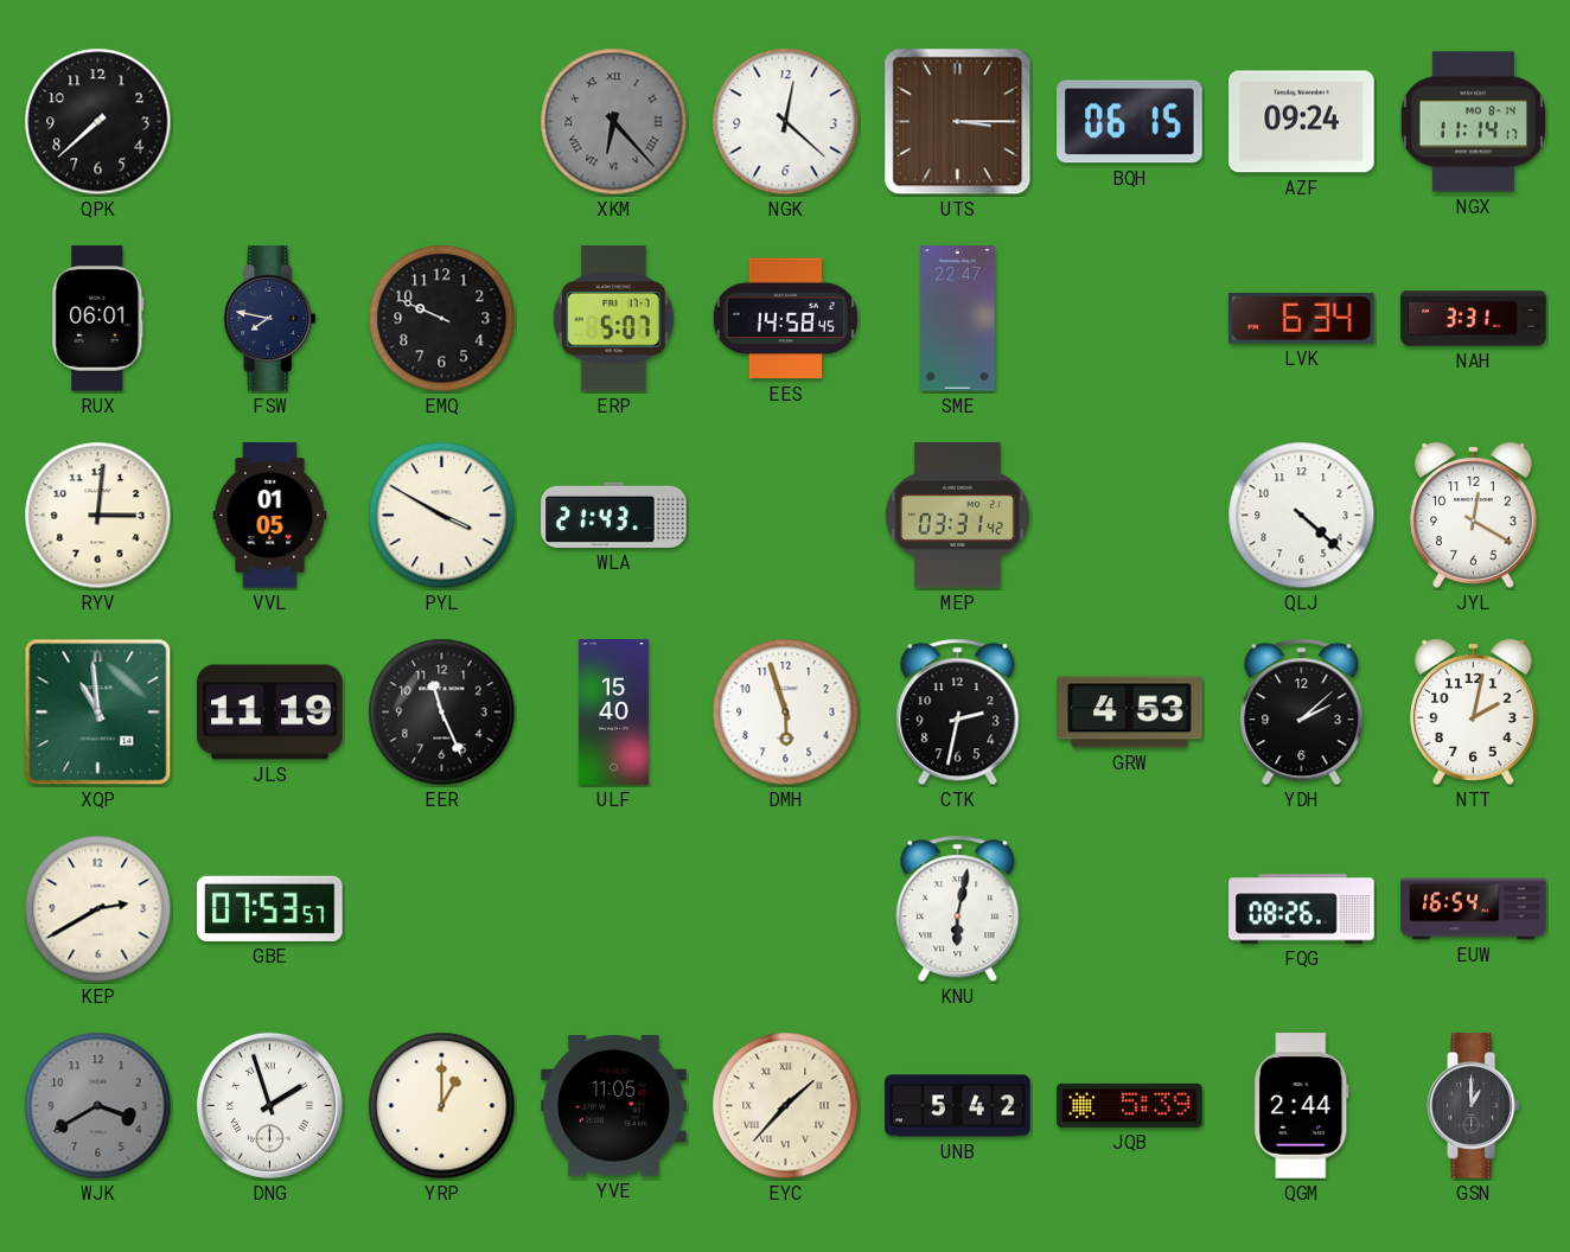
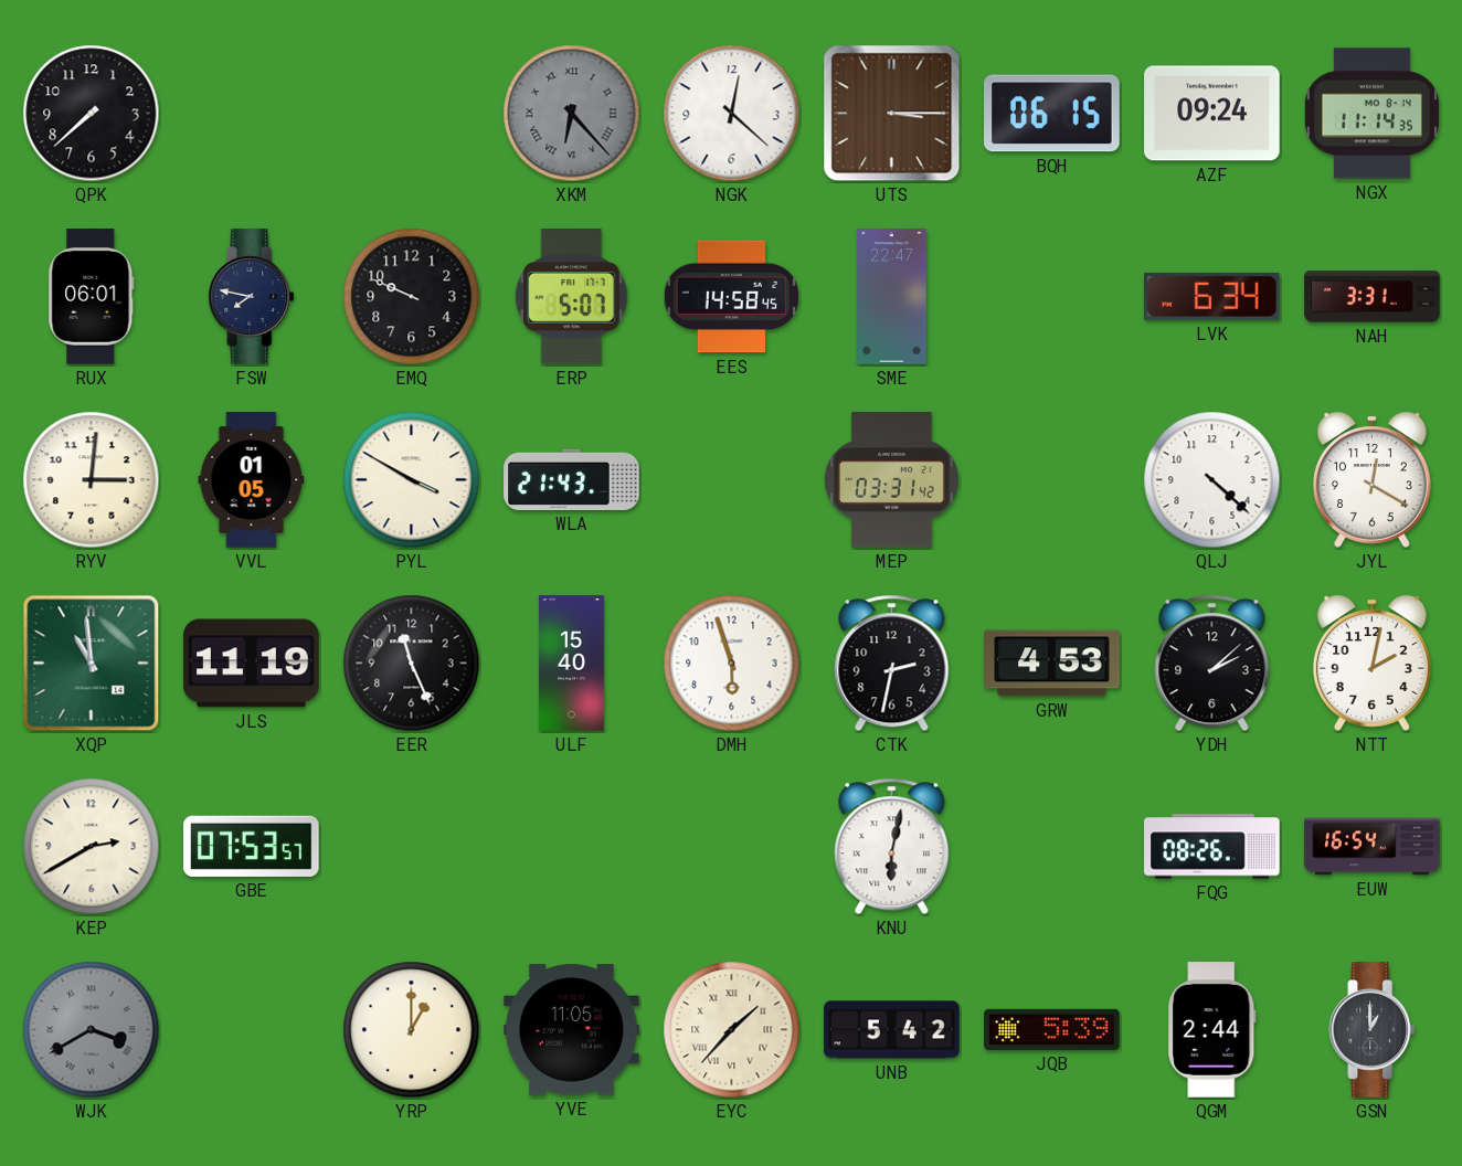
NGX: 11:14:17 -> 11:14:35
WJK numerals: Arabic -> Roman
DNG: 1:57 -> none
